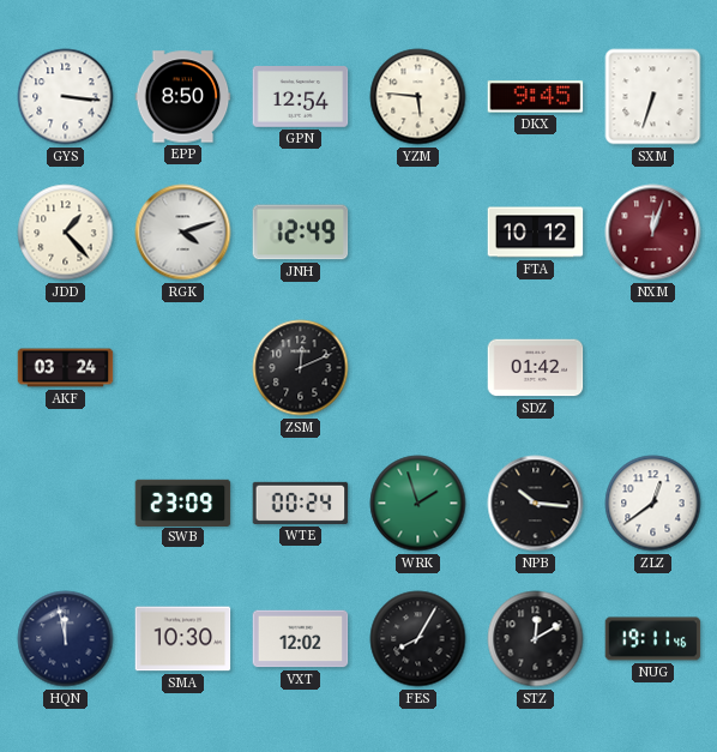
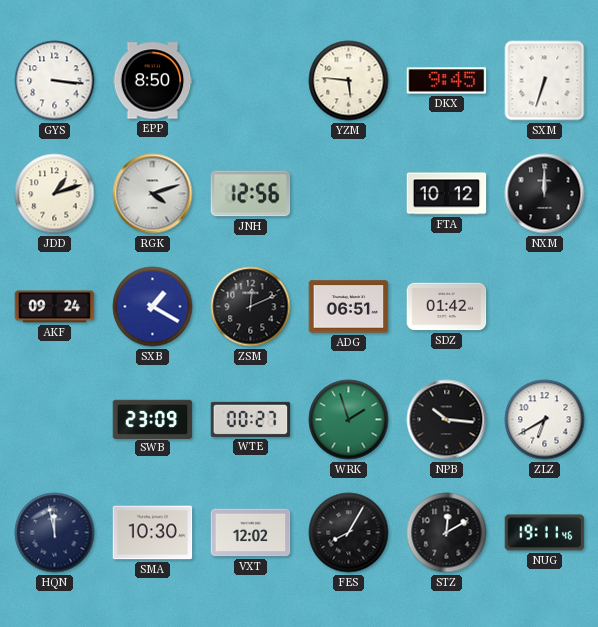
GPN: 12:54 -> none
JDD: 1:23 -> 1:12
JNH: 12:49 -> 12:56
NXM: 12:03 -> 12:00
NXM dial: burgundy -> black
AKF: 03:24 -> 09:24
SXB: none -> 1:20
ADG: none -> 06:51
WTE: 00:24 -> 00:27
ZLZ: 12:39 -> 6:40
